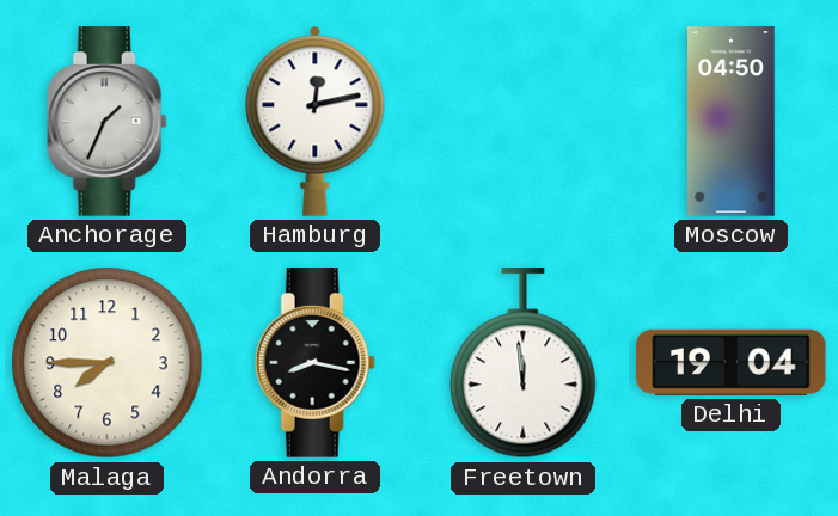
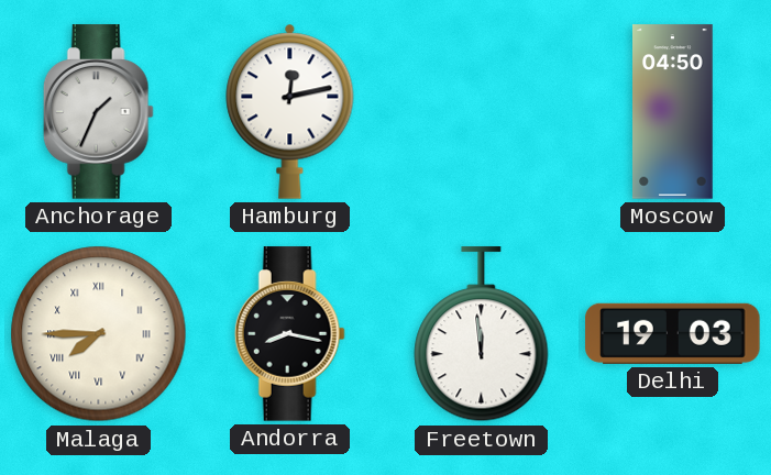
Malaga numerals: Arabic -> Roman
Delhi: 19:04 -> 19:03
